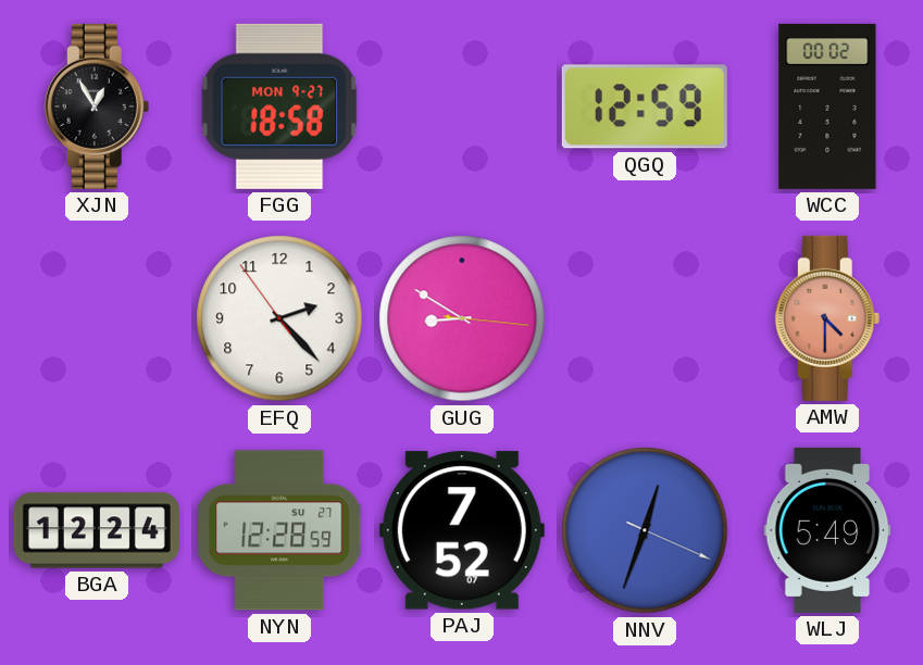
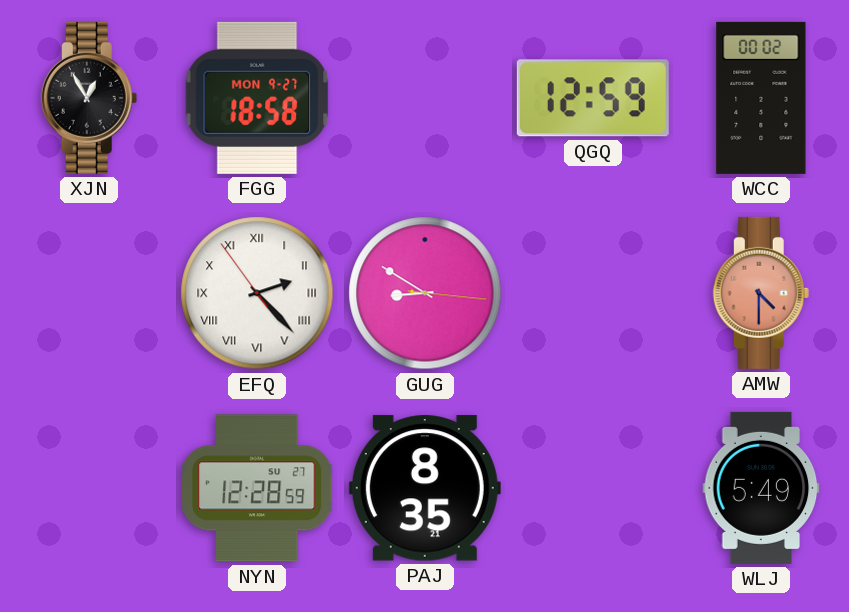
EFQ numerals: Arabic -> Roman
BGA: 12:24 -> none
PAJ: 7:52 -> 8:35
NNV: 12:33 -> none
